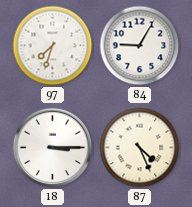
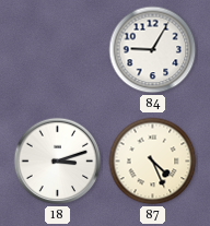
97: 7:33 -> none
18: 3:15 -> 3:12
